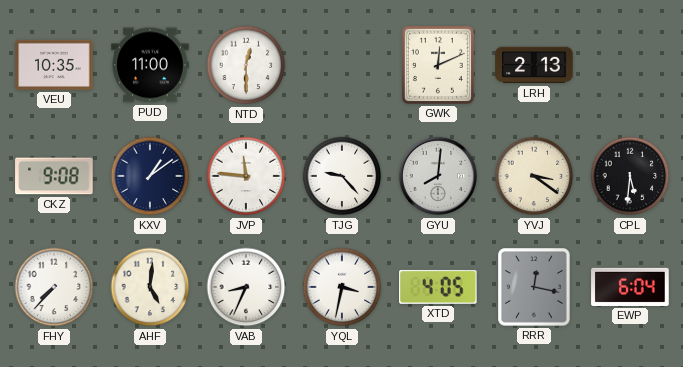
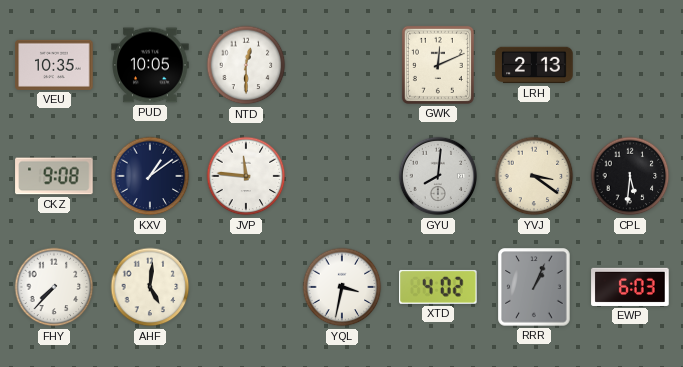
PUD: 11:00 -> 10:05
TJG: 9:23 -> none
VAB: 8:34 -> none
XTD: 4:05 -> 4:02
RRR: 12:17 -> 1:04
EWP: 6:04 -> 6:03
